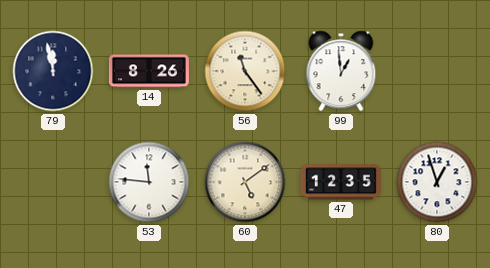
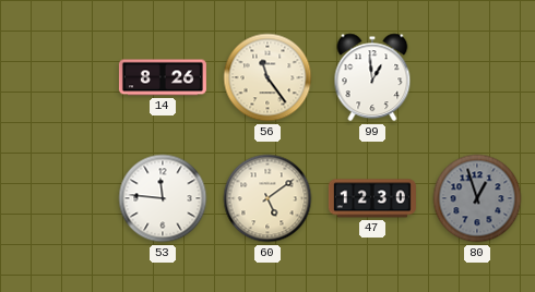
79: 11:58 -> none
47: 12:35 -> 12:30
80 dial: white -> grey
